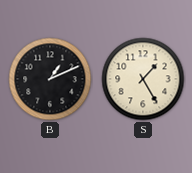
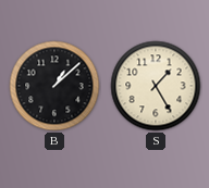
B: 1:11 -> 1:08
